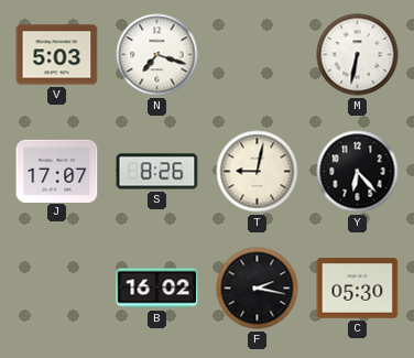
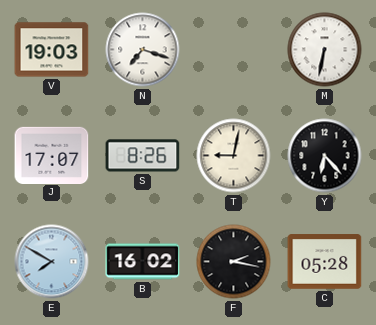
V: 5:03 -> 19:03
E: none -> 7:50
C: 05:30 -> 05:28
